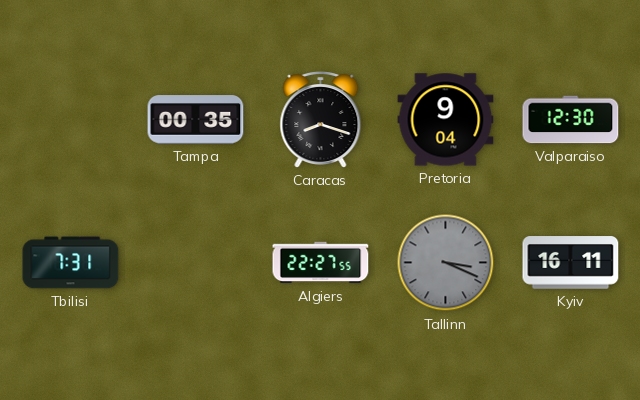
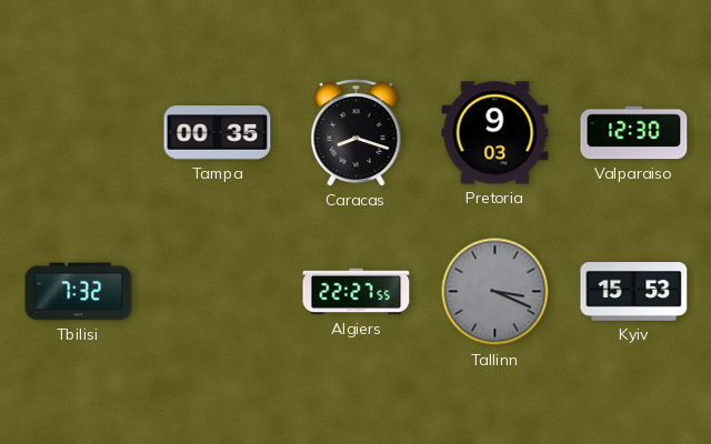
Pretoria: 9:04 -> 9:03
Tbilisi: 7:31 -> 7:32
Kyiv: 16:11 -> 15:53
